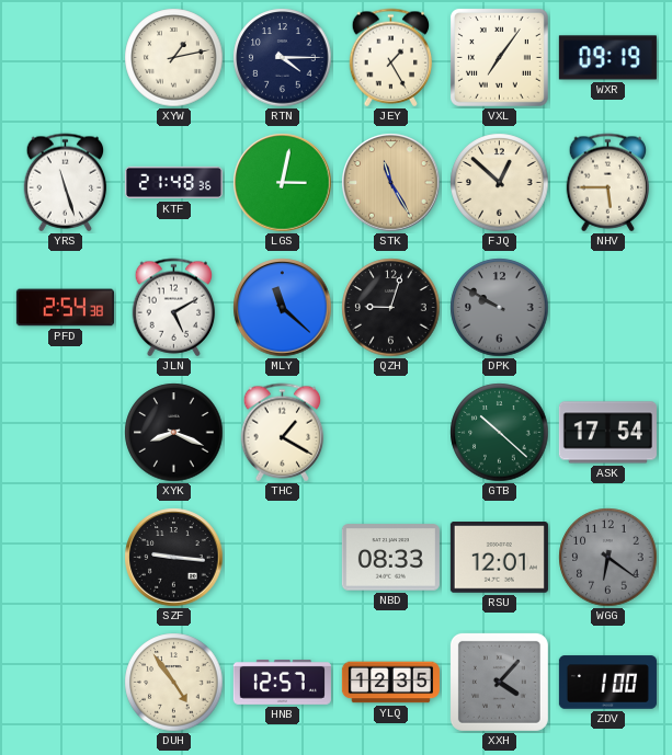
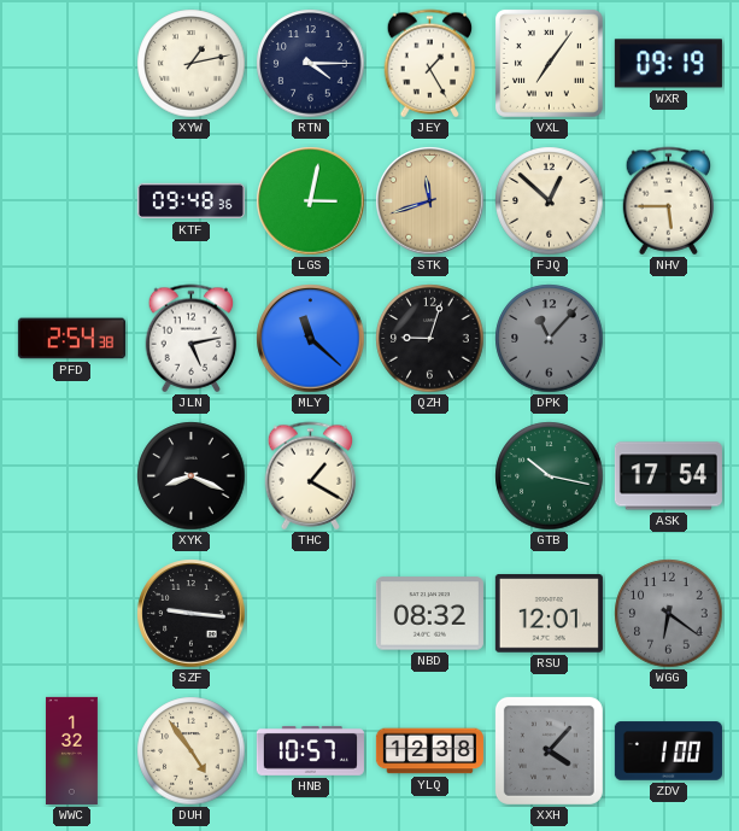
YRS: 11:27 -> none
KTF: 21:48 -> 09:48
STK: 11:25 -> 11:42
JLN: 5:10 -> 5:13
DPK: 9:50 -> 11:07
GTB: 10:22 -> 10:17
NBD: 08:33 -> 08:32
WWC: none -> 1:32
HNB: 12:57 -> 10:57
YLQ: 12:35 -> 12:38
